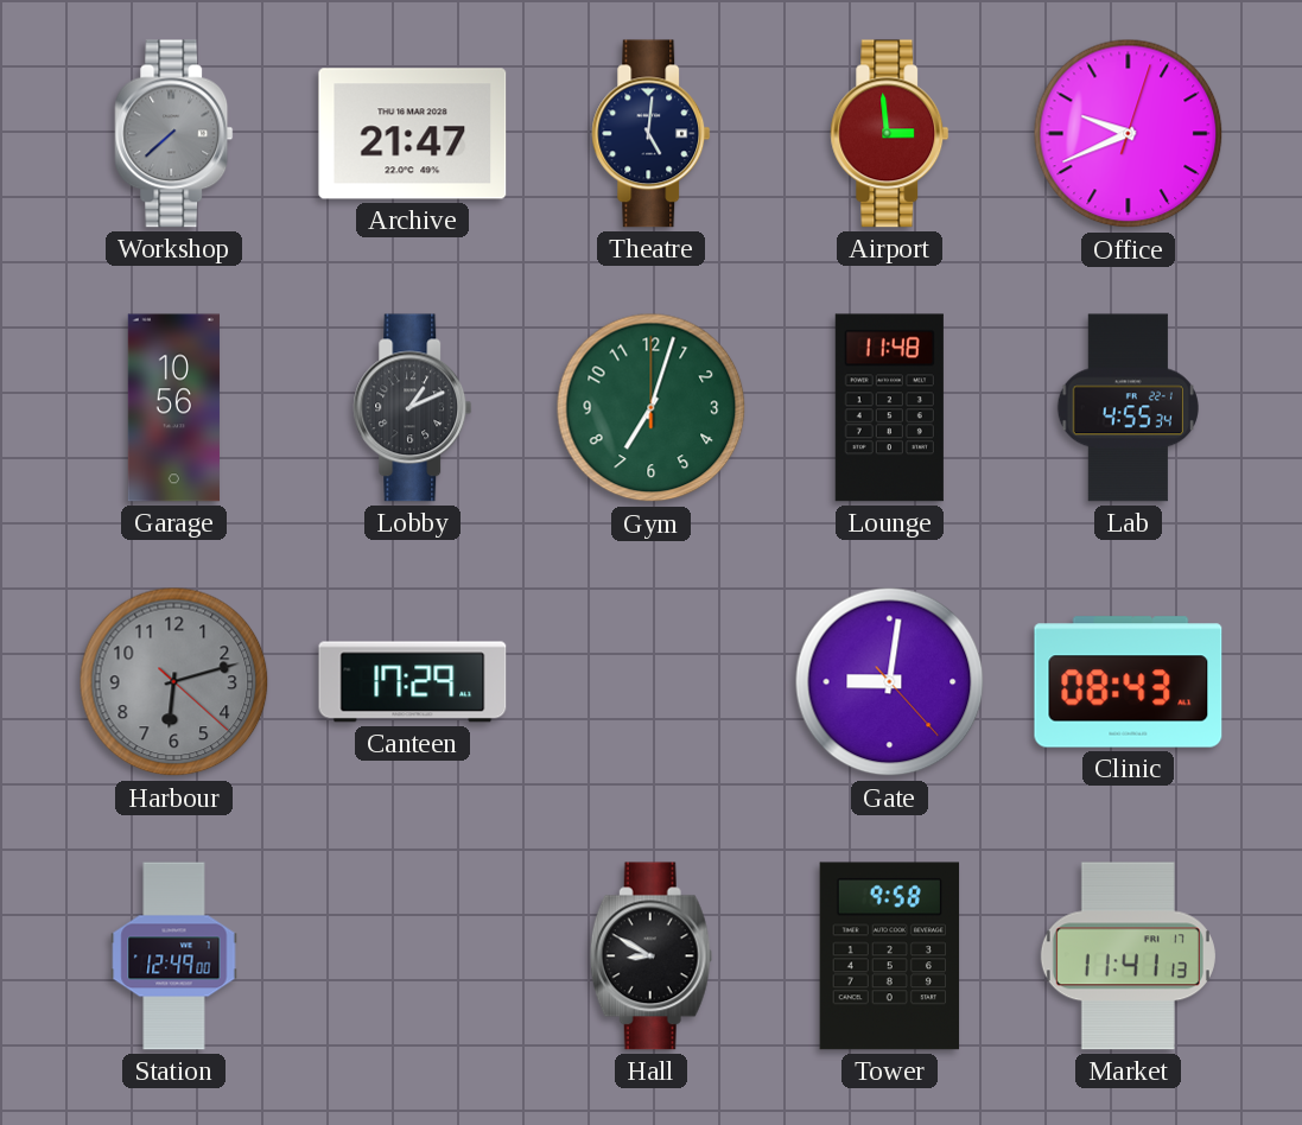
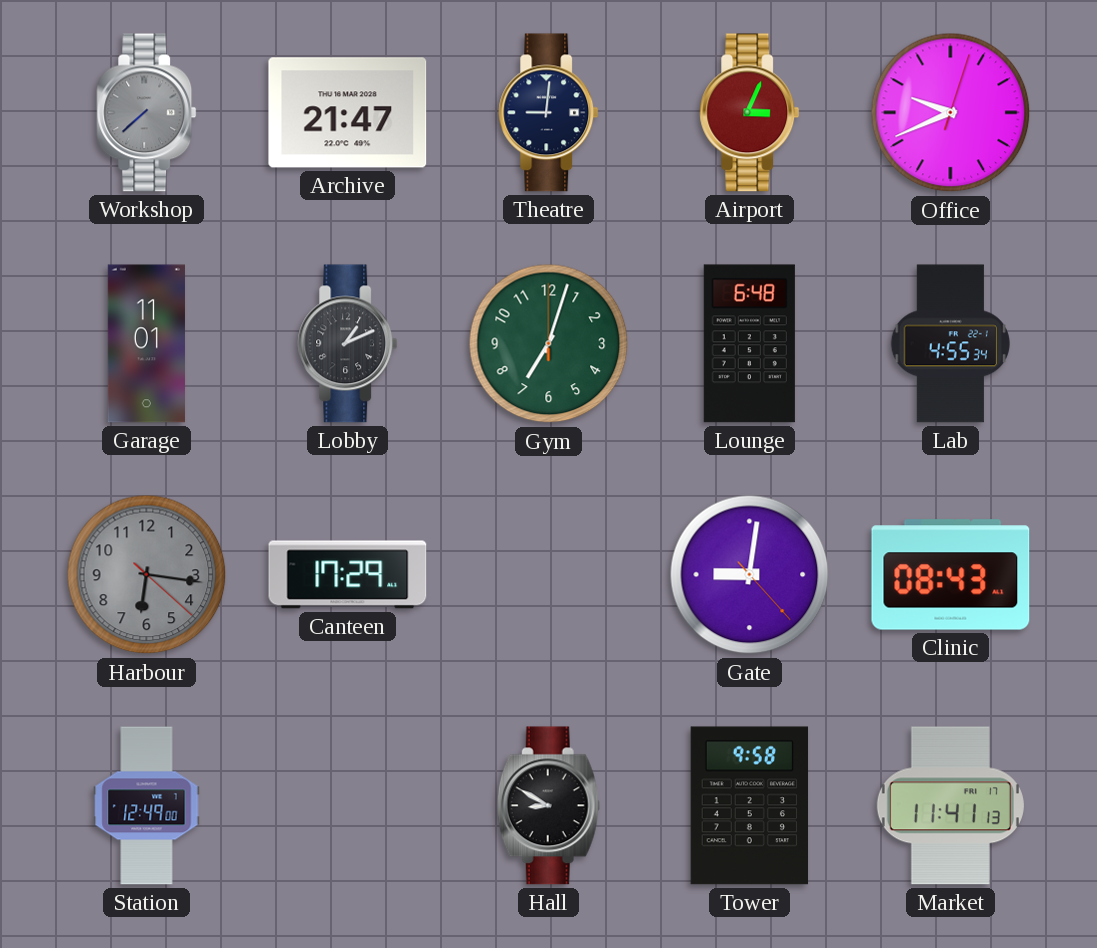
Theatre: 5:01 -> 9:01
Airport: 2:59 -> 3:04
Garage: 10:56 -> 11:01
Lounge: 11:48 -> 6:48
Harbour: 6:12 -> 6:16
